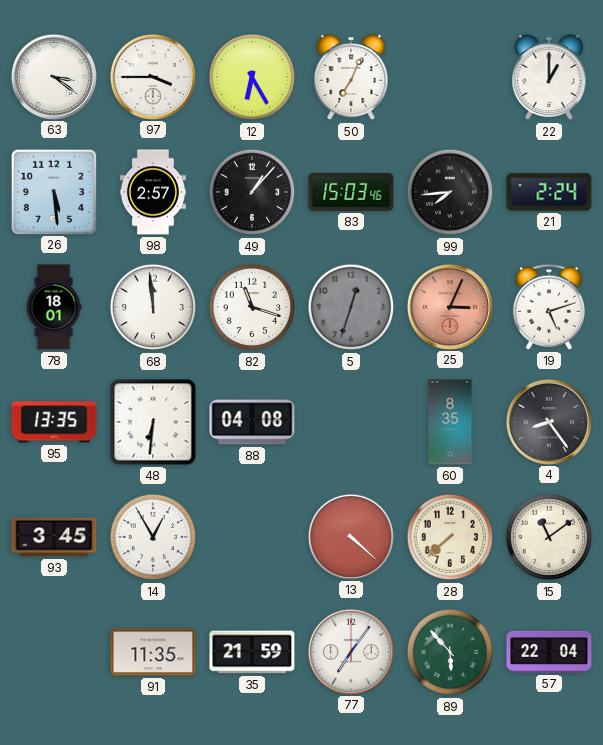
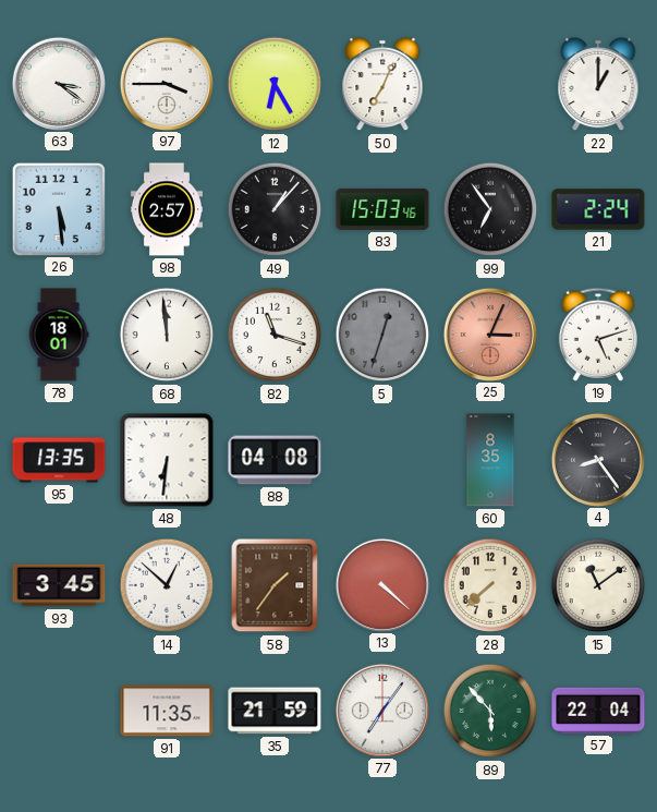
99: 7:44 -> 6:54
14: 12:55 -> 12:52
58: none -> 1:36
